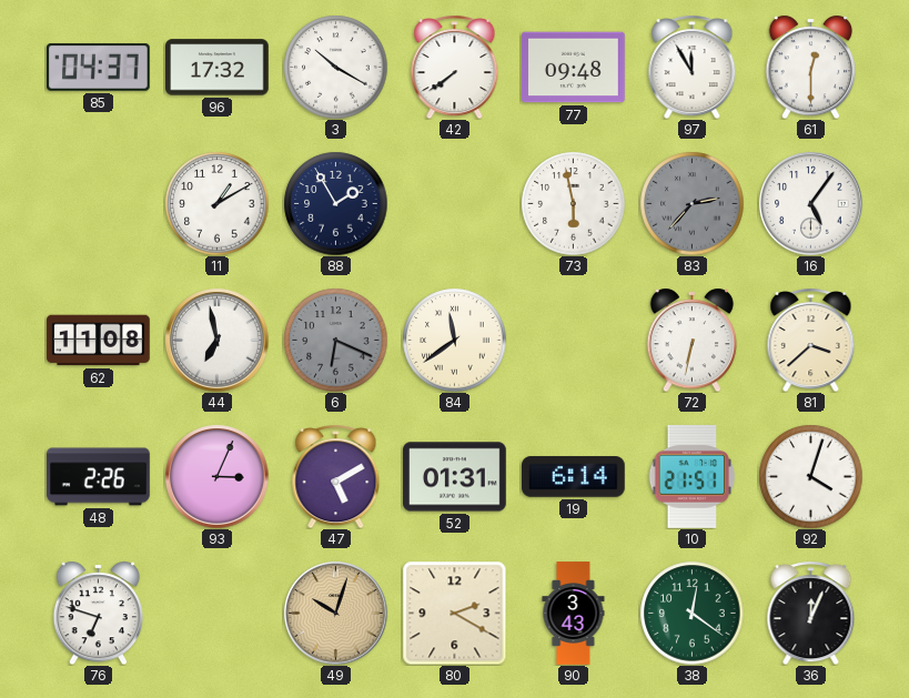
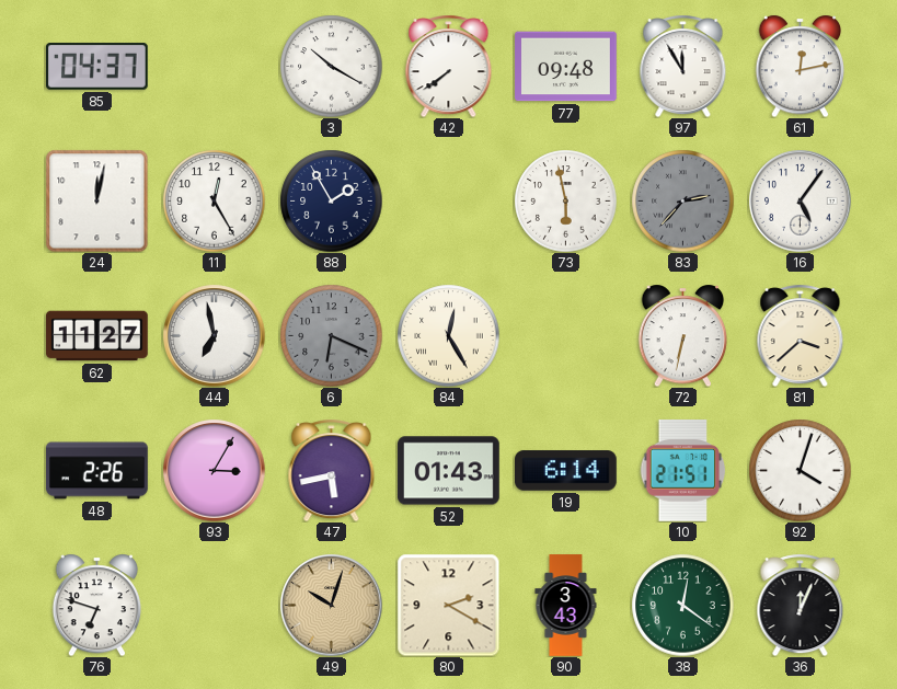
96: 17:32 -> none
61: 12:30 -> 12:13
24: none -> 12:02
11: 1:10 -> 12:25
62: 11:08 -> 11:27
84: 11:39 -> 12:25
93: 3:04 -> 3:05
47: 5:10 -> 5:43
52: 01:31 -> 01:43
